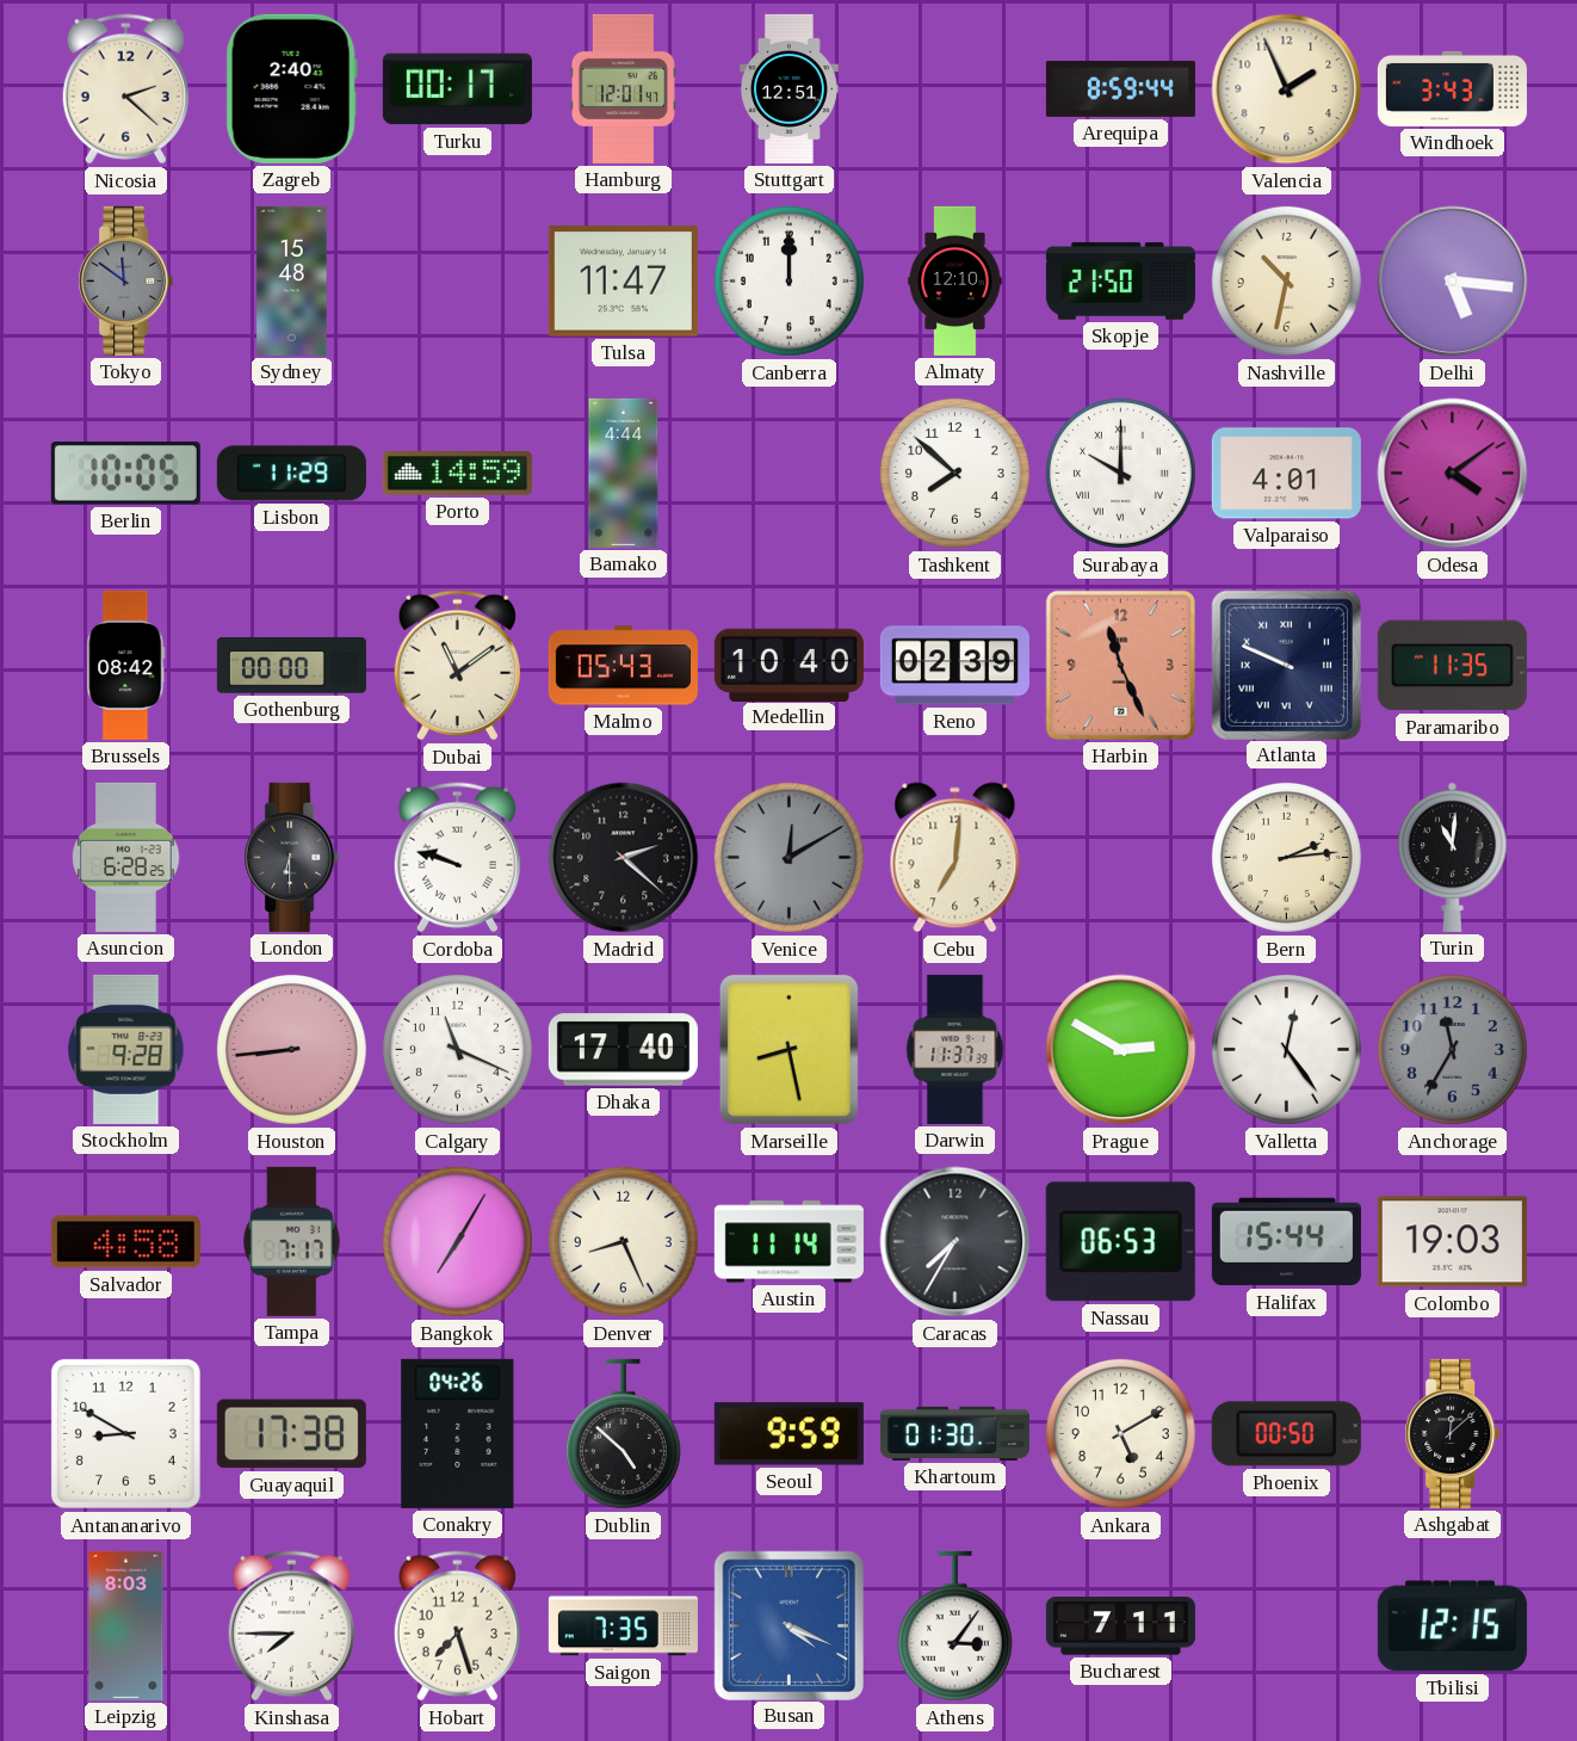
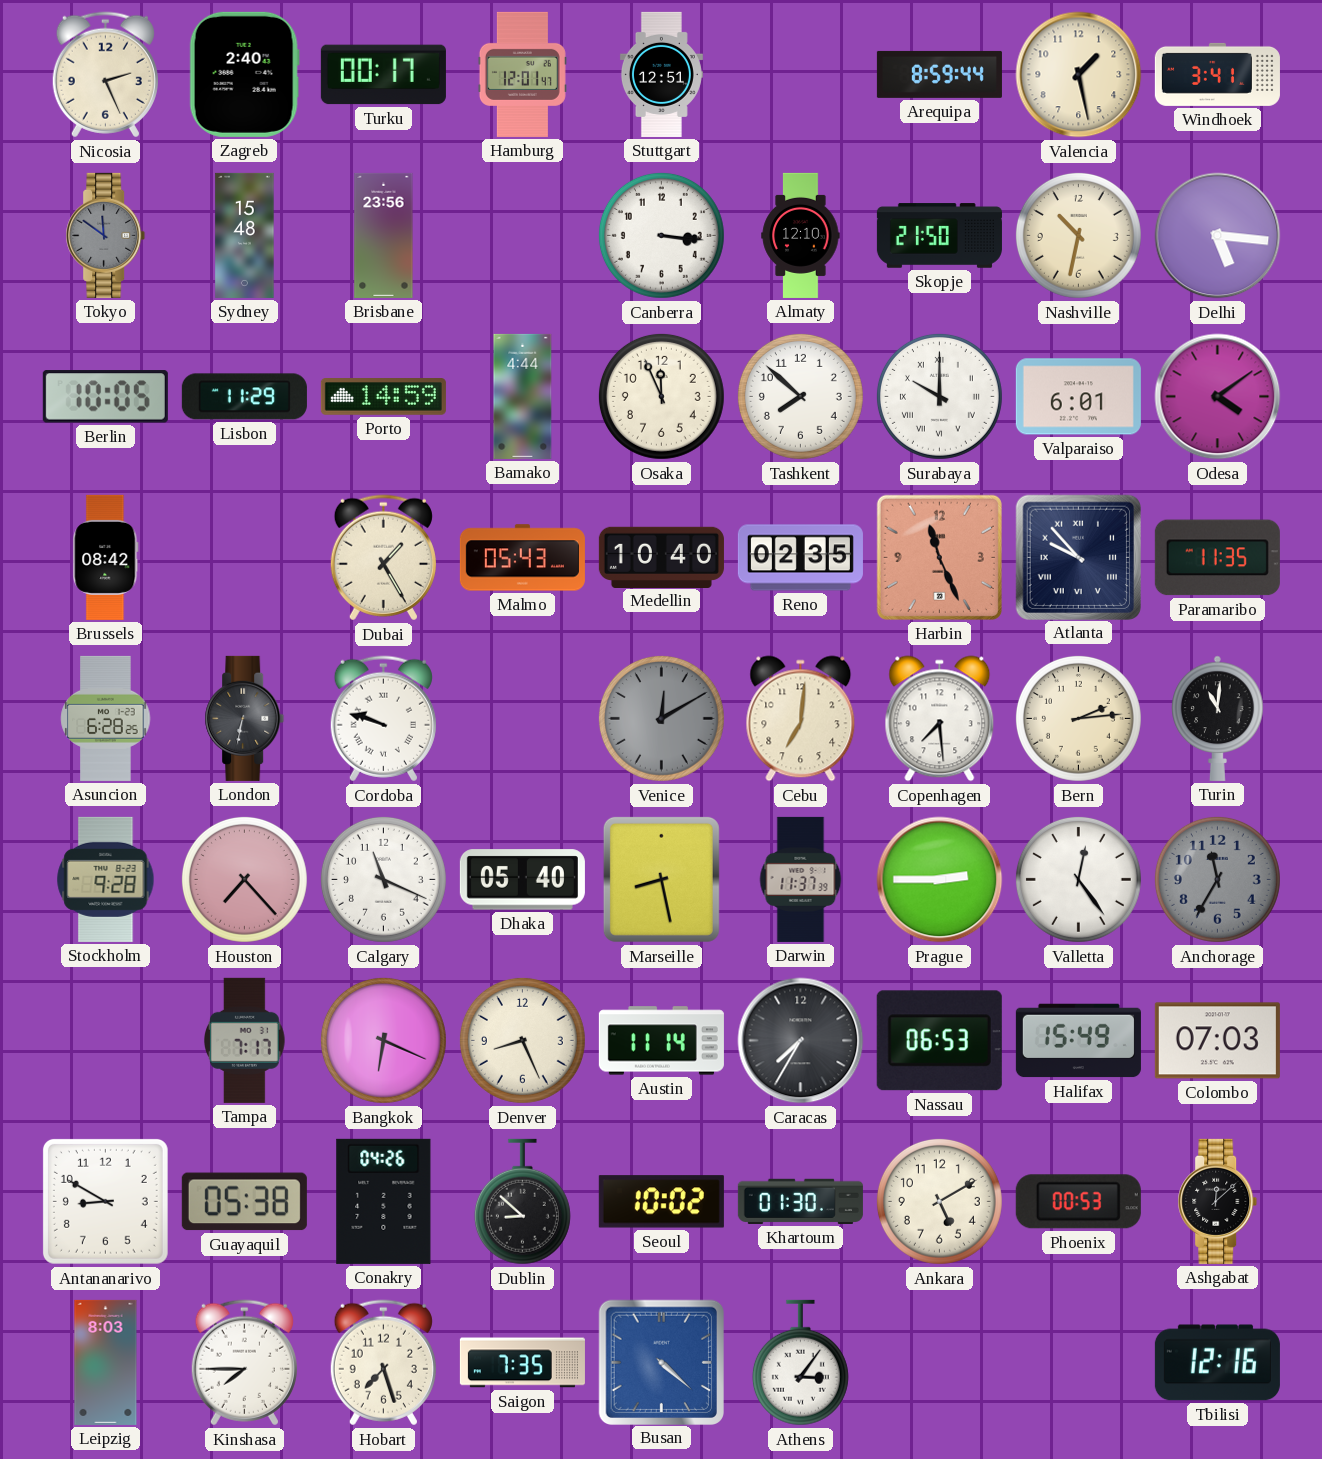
Nicosia: 2:22 -> 2:26
Valencia: 1:56 -> 1:28
Windhoek: 3:43 -> 3:41
Brisbane: none -> 23:56
Tulsa: 11:47 -> none
Canberra: 12:00 -> 3:16
Osaka: none -> 11:56
Valparaiso: 4:01 -> 6:01
Gothenburg: 00:00 -> none
Dubai: 11:09 -> 1:25
Reno: 02:39 -> 02:35
Atlanta: 9:49 -> 9:53
London: 6:30 -> 6:32
Madrid: 2:22 -> none
Copenhagen: none -> 7:29
Houston: 8:44 -> 7:23
Dhaka: 17:40 -> 05:40
Prague: 2:50 -> 2:45
Salvador: 4:58 -> none
Bangkok: 7:05 -> 6:19
Halifax: 15:44 -> 15:49
Colombo: 19:03 -> 07:03
Guayaquil: 17:38 -> 05:38
Dublin: 4:52 -> 8:52
Seoul: 9:59 -> 10:02
Phoenix: 00:50 -> 00:53
Busan: 4:19 -> 4:22
Bucharest: 7:11 -> none
Tbilisi: 12:15 -> 12:16
